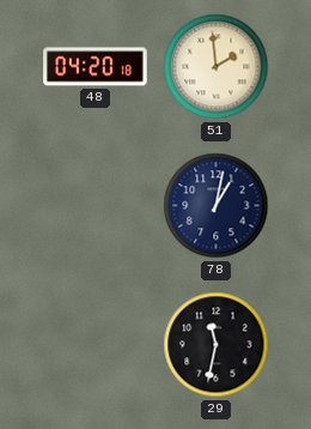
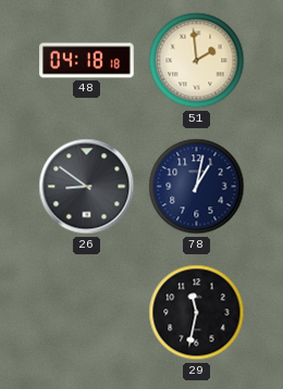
48: 04:20 -> 04:18
26: none -> 8:51
